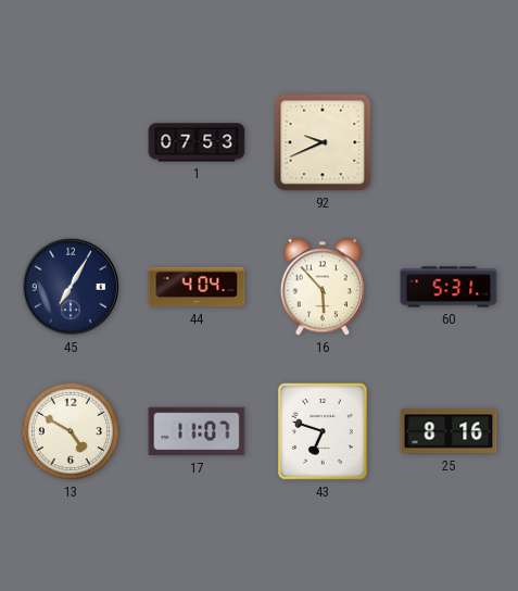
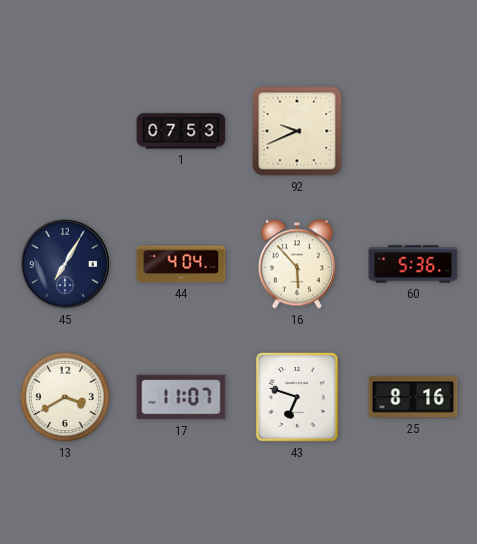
60: 5:31 -> 5:36
13: 4:50 -> 3:40
